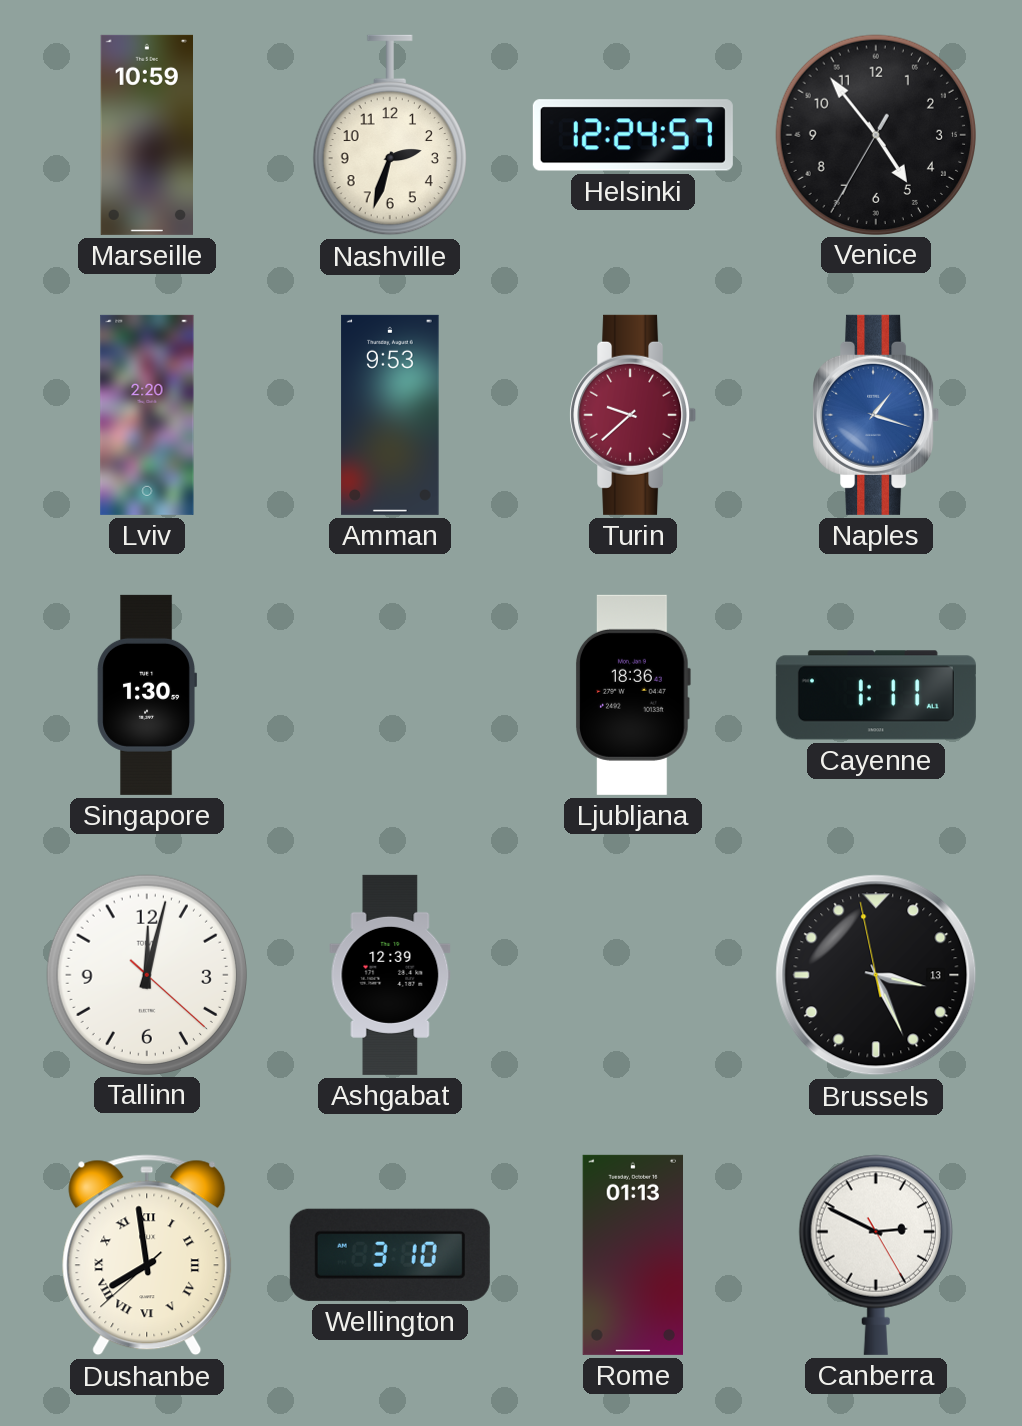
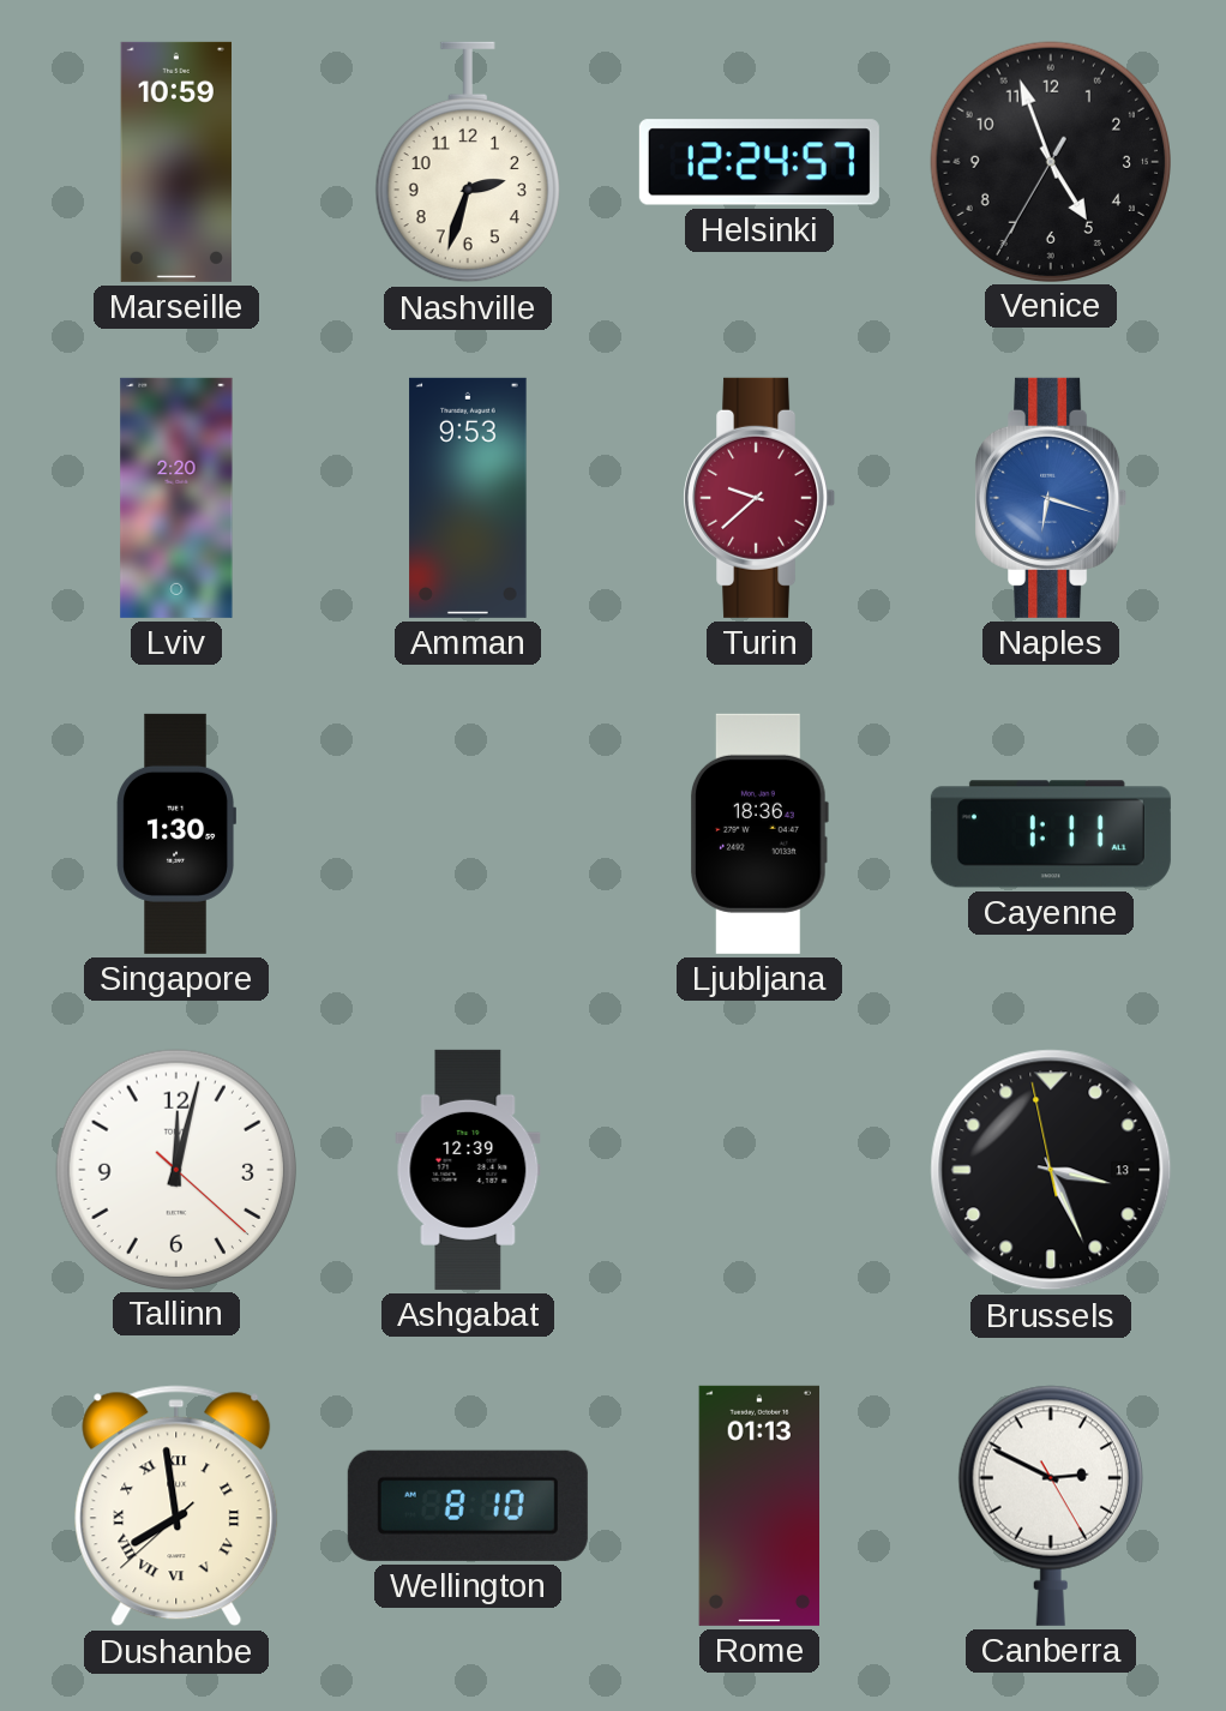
Venice: 4:53 -> 4:56
Naples: 1:18 -> 6:18
Wellington: 3:10 -> 8:10
